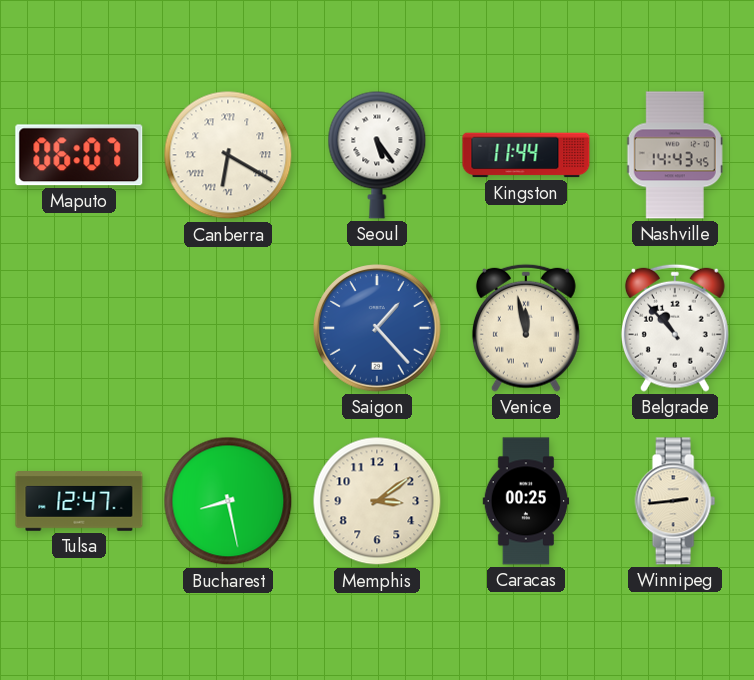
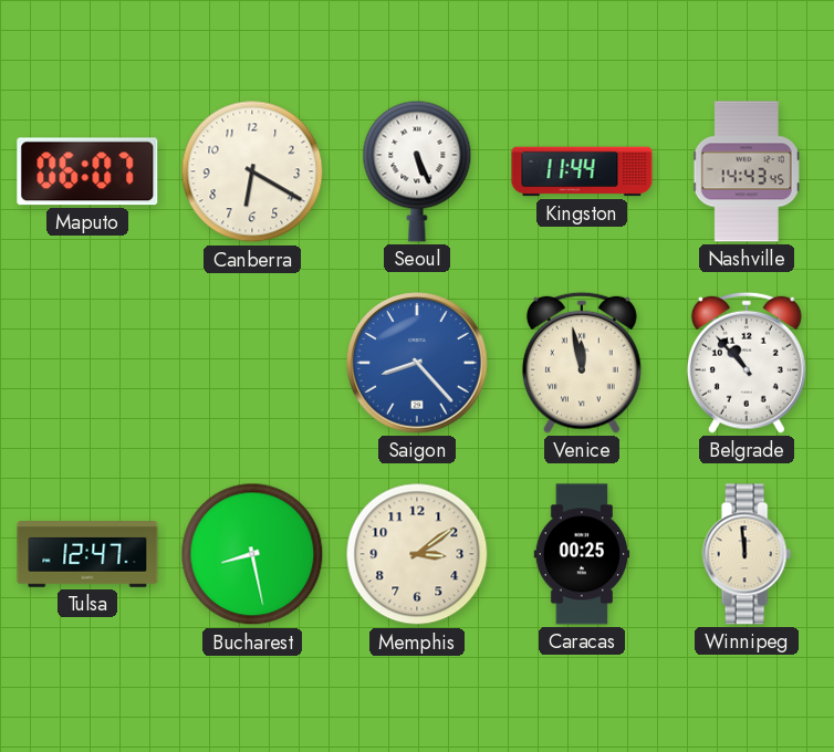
Canberra numerals: Roman -> Arabic
Seoul: 5:24 -> 5:26
Saigon: 1:23 -> 8:23
Winnipeg: 2:44 -> 11:59
